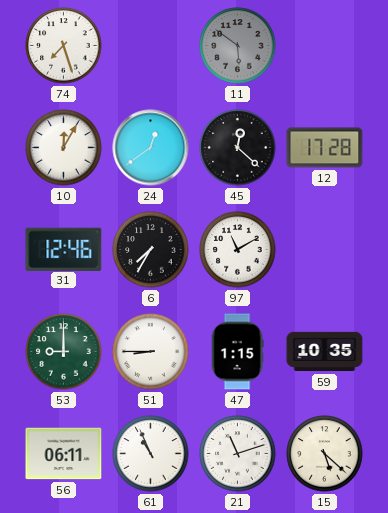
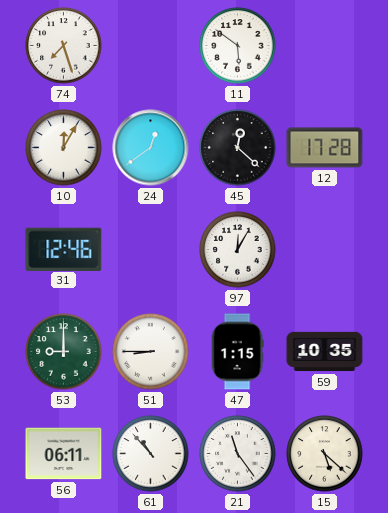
11 dial: grey -> white
6: 7:35 -> none
97: 11:10 -> 12:05
61: 10:56 -> 10:53
21: 11:12 -> 11:24
